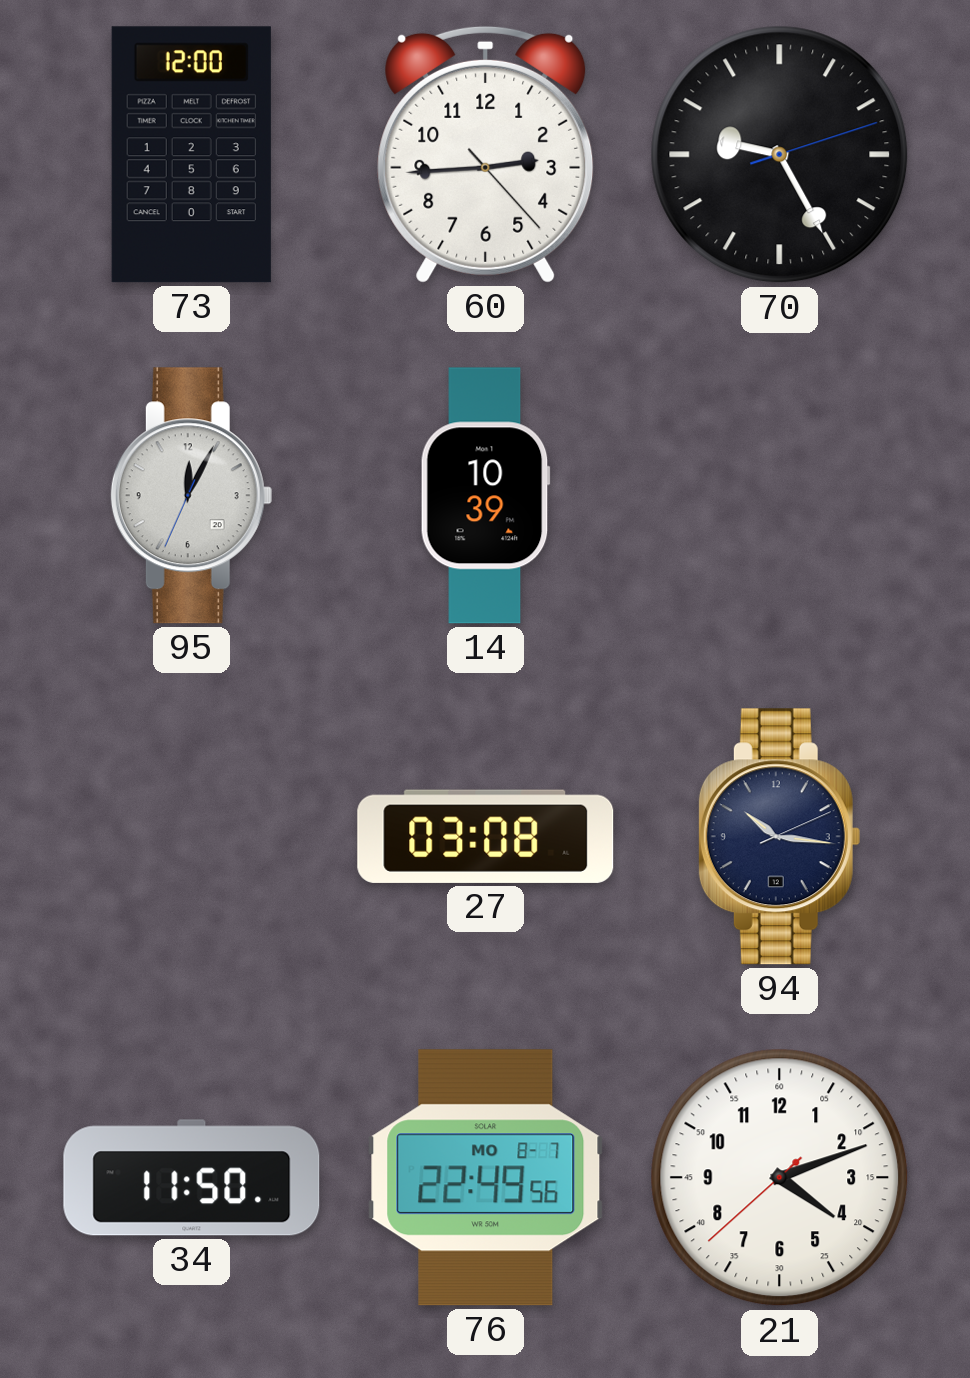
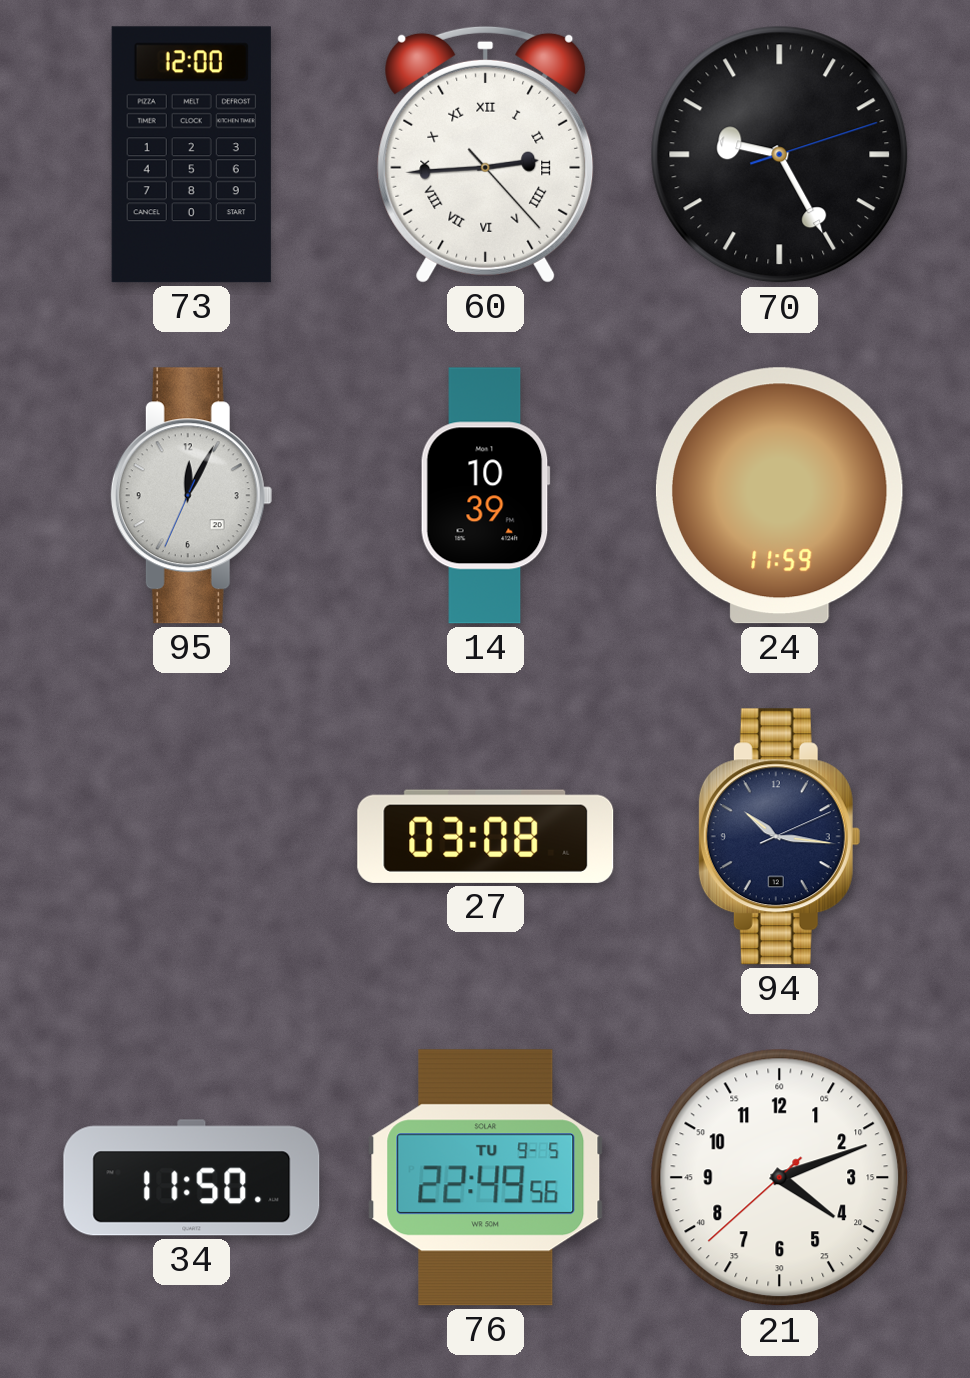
60 numerals: Arabic -> Roman
24: none -> 11:59
76 date: MO 8-7 -> TU 9-5
